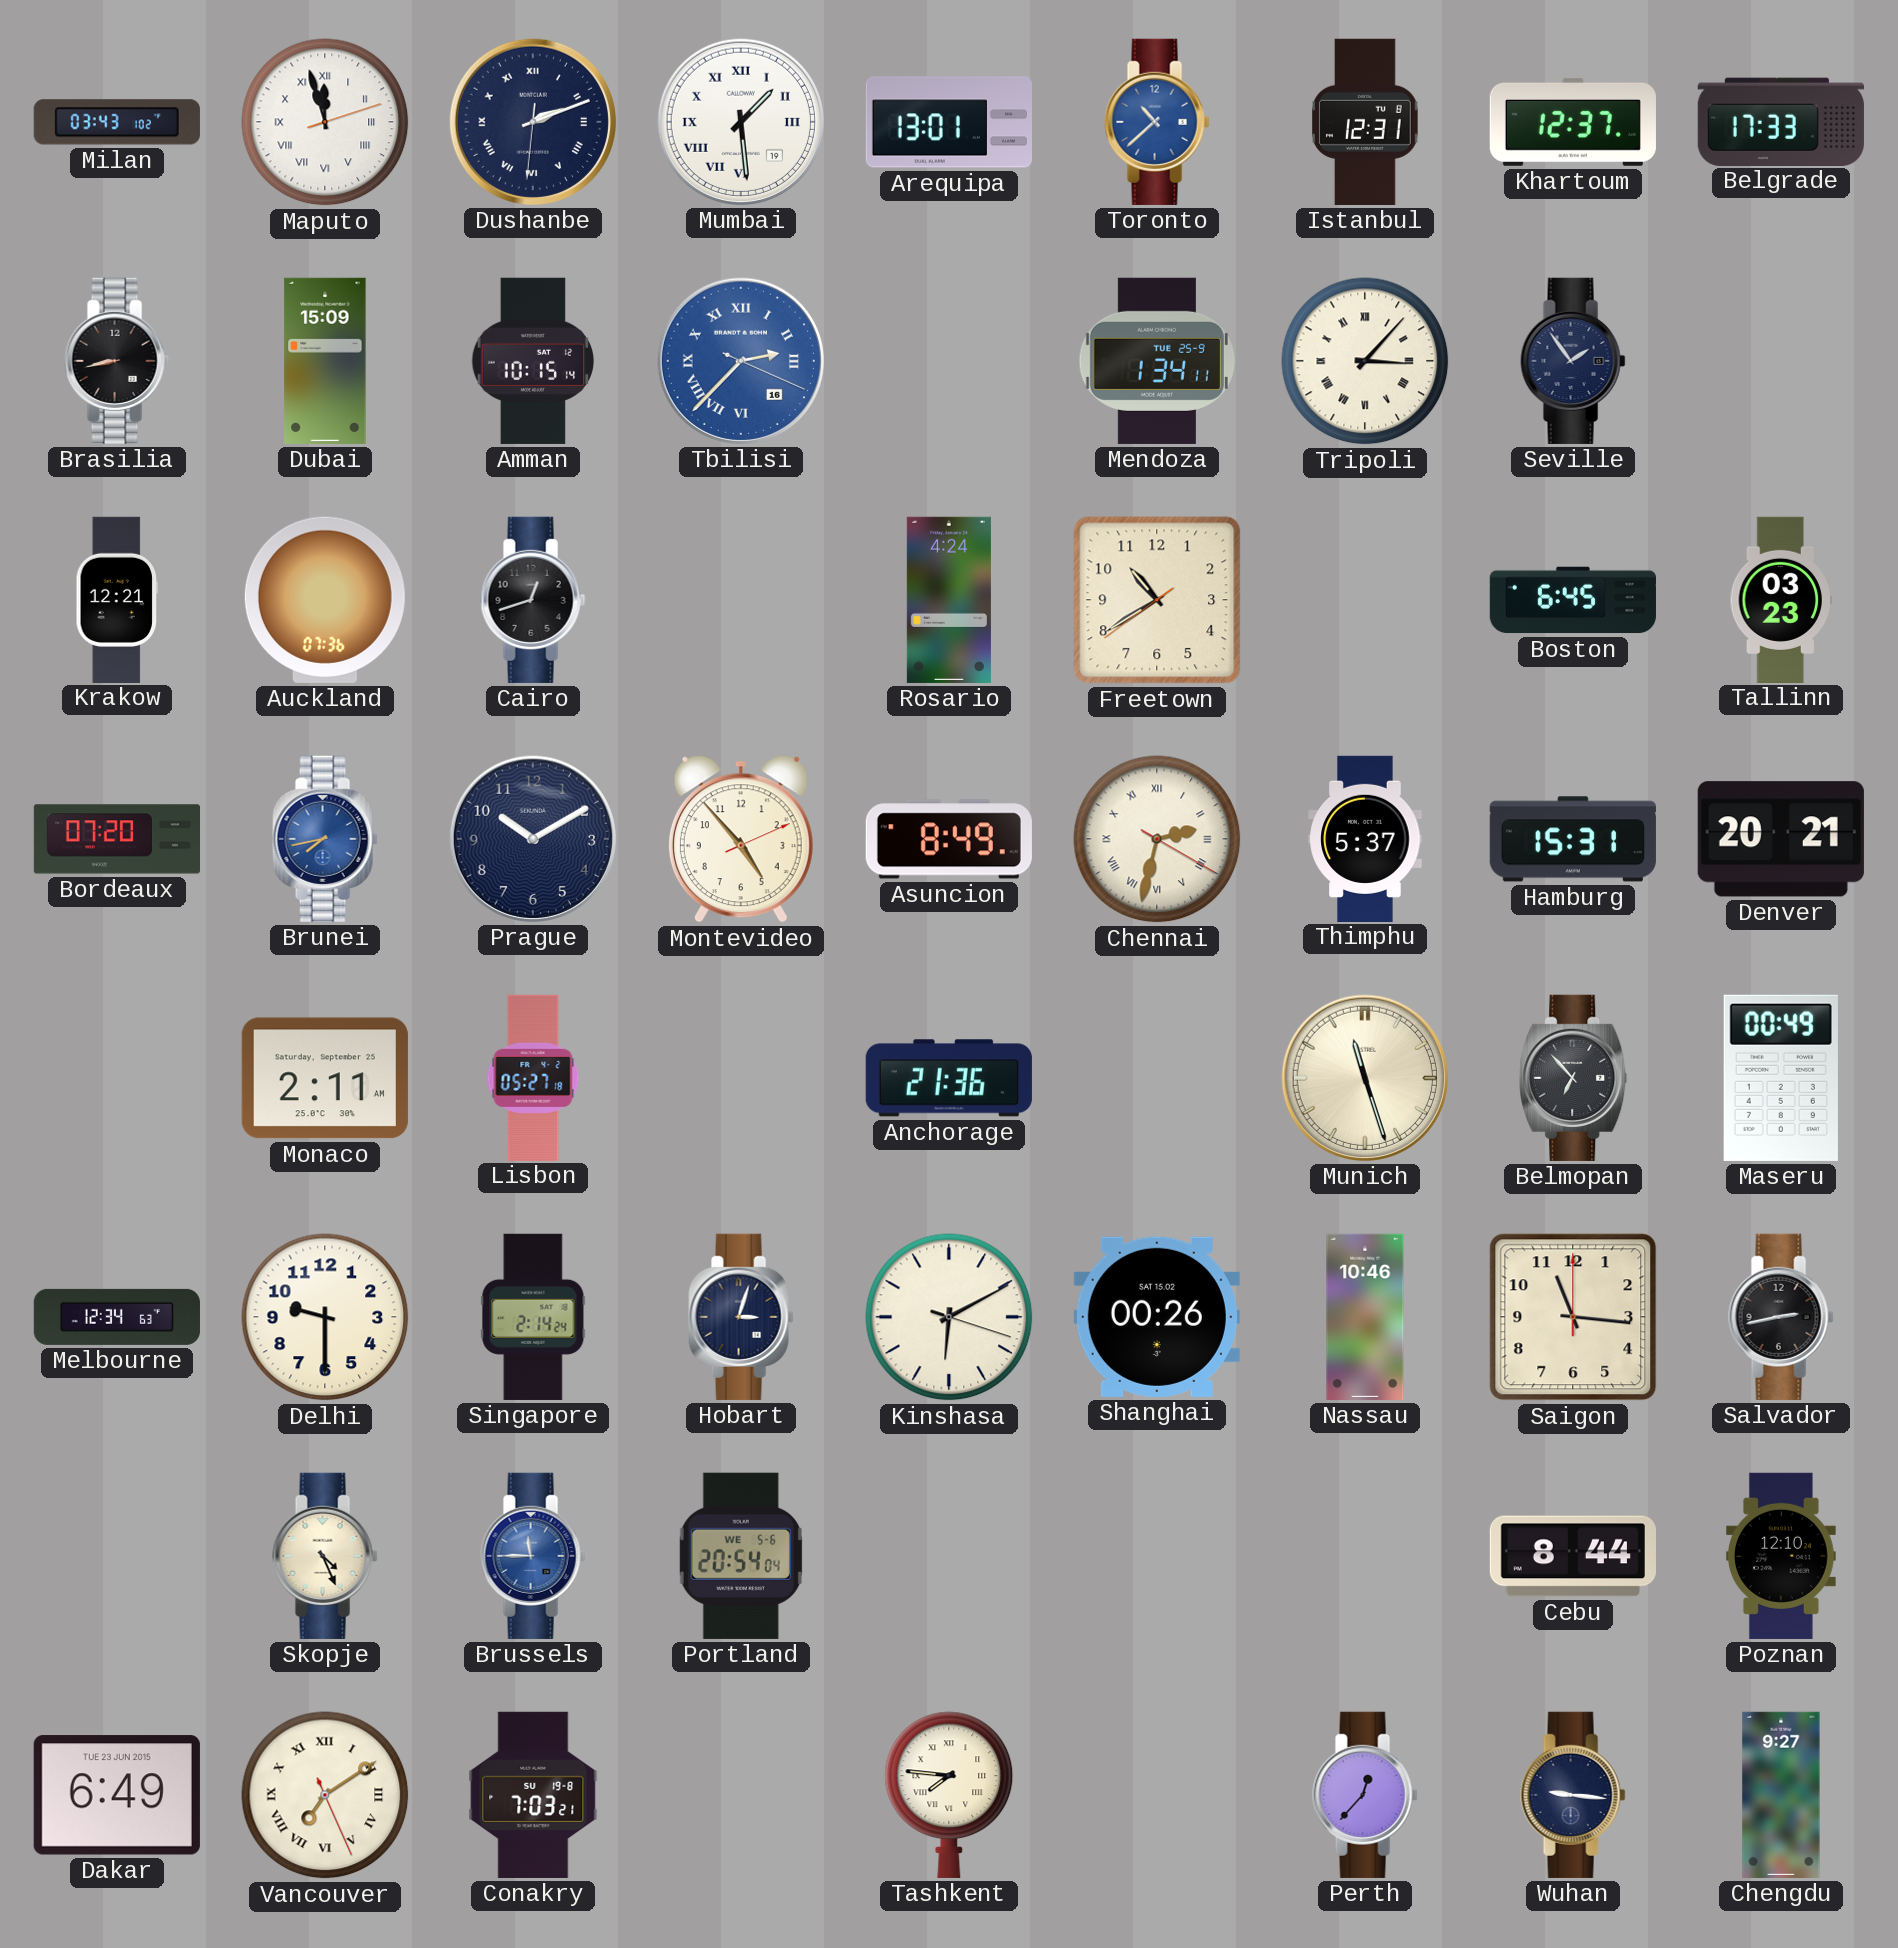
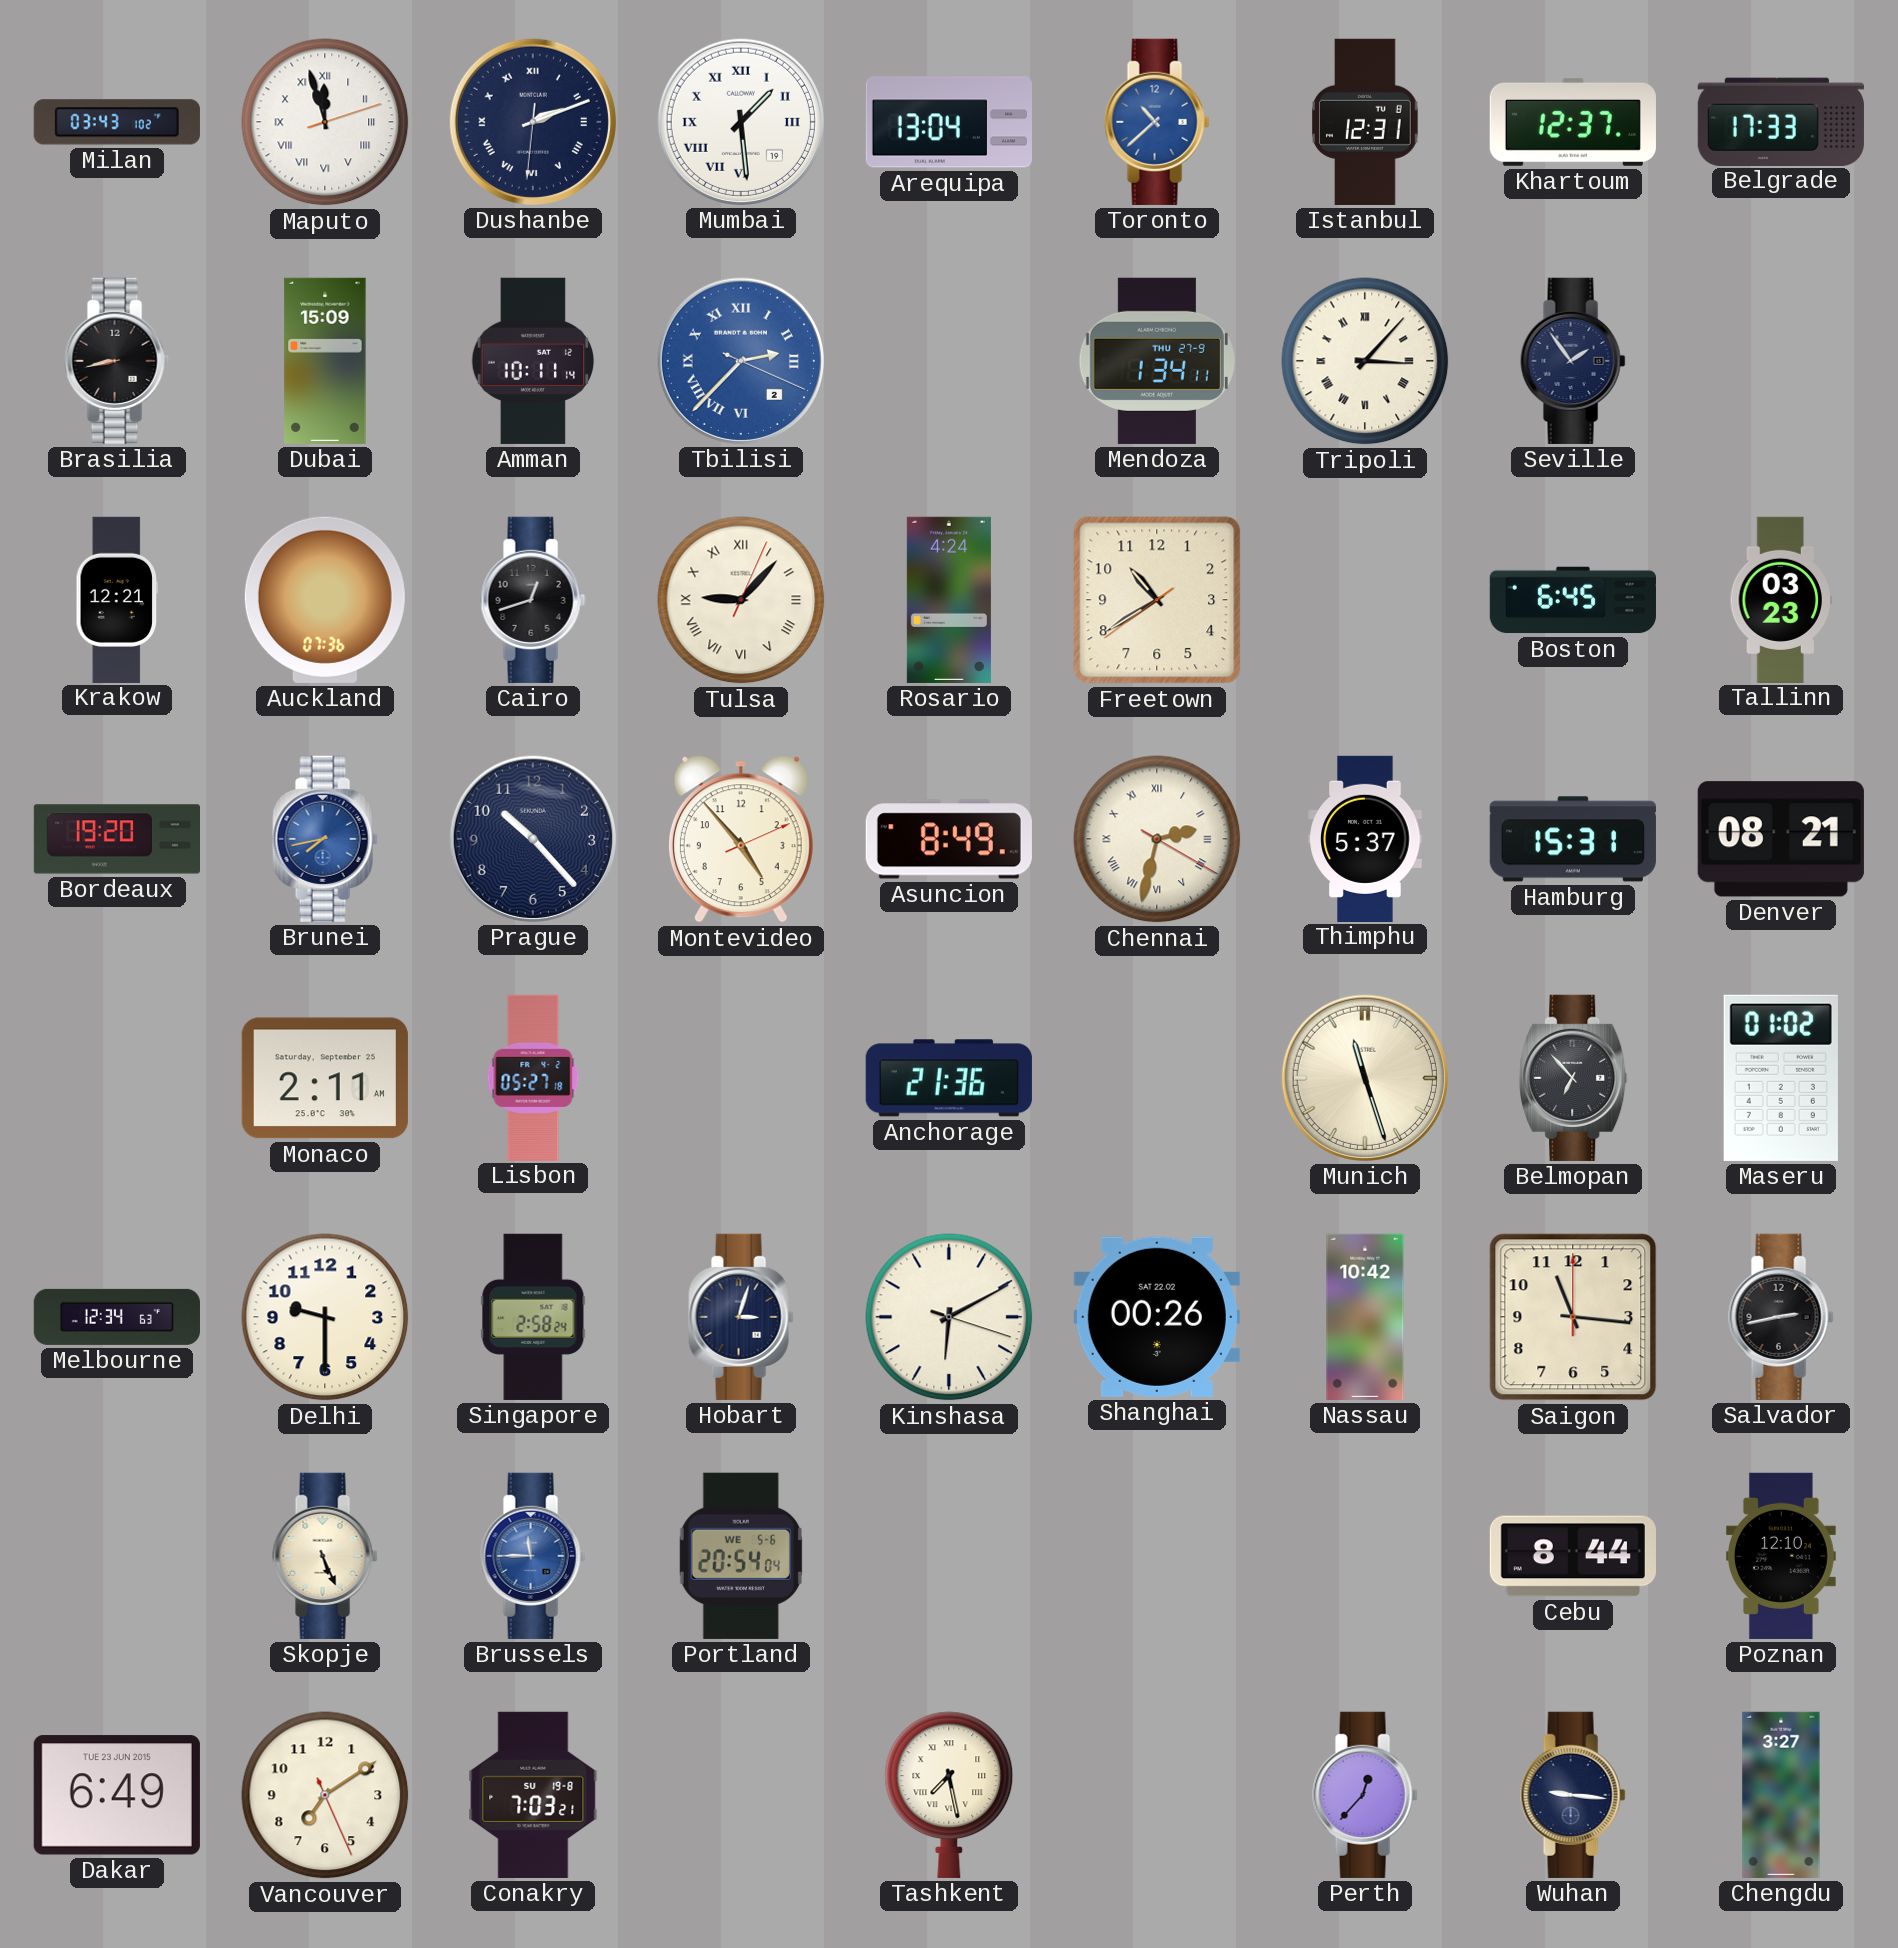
Arequipa: 13:01 -> 13:04
Amman: 10:15 -> 10:11
Tbilisi date: 16 -> 2
Mendoza date: TUE 25-9 -> THU 27-9
Tulsa: none -> 9:07
Bordeaux: 07:20 -> 19:20
Prague: 10:10 -> 10:23
Denver: 20:21 -> 08:21
Maseru: 00:49 -> 01:02
Singapore: 2:14 -> 2:58
Shanghai date: SAT 15.02 -> SAT 22.02
Nassau: 10:46 -> 10:42
Skopje: 4:26 -> 5:26
Vancouver numerals: Roman -> Arabic
Tashkent: 7:46 -> 7:28
Chengdu: 9:27 -> 3:27
